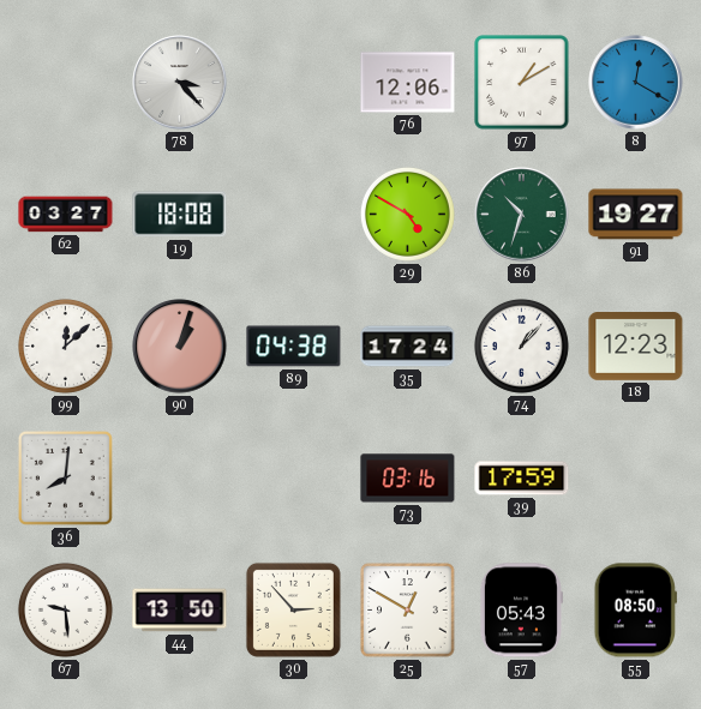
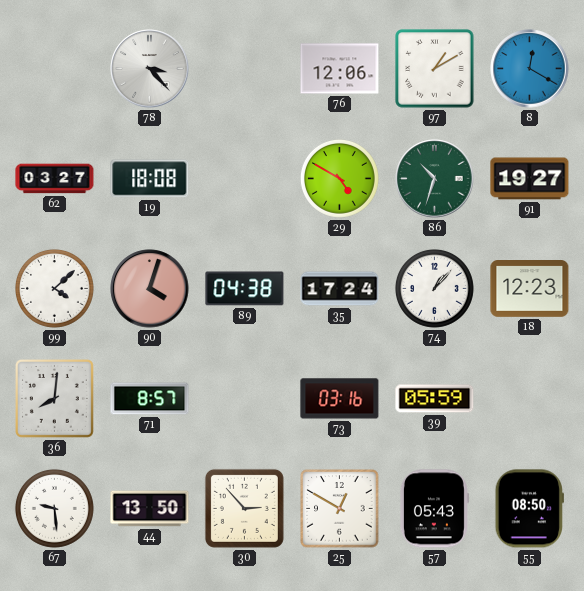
99: 12:08 -> 4:08
90: 1:03 -> 4:03
71: none -> 8:57
39: 17:59 -> 05:59
